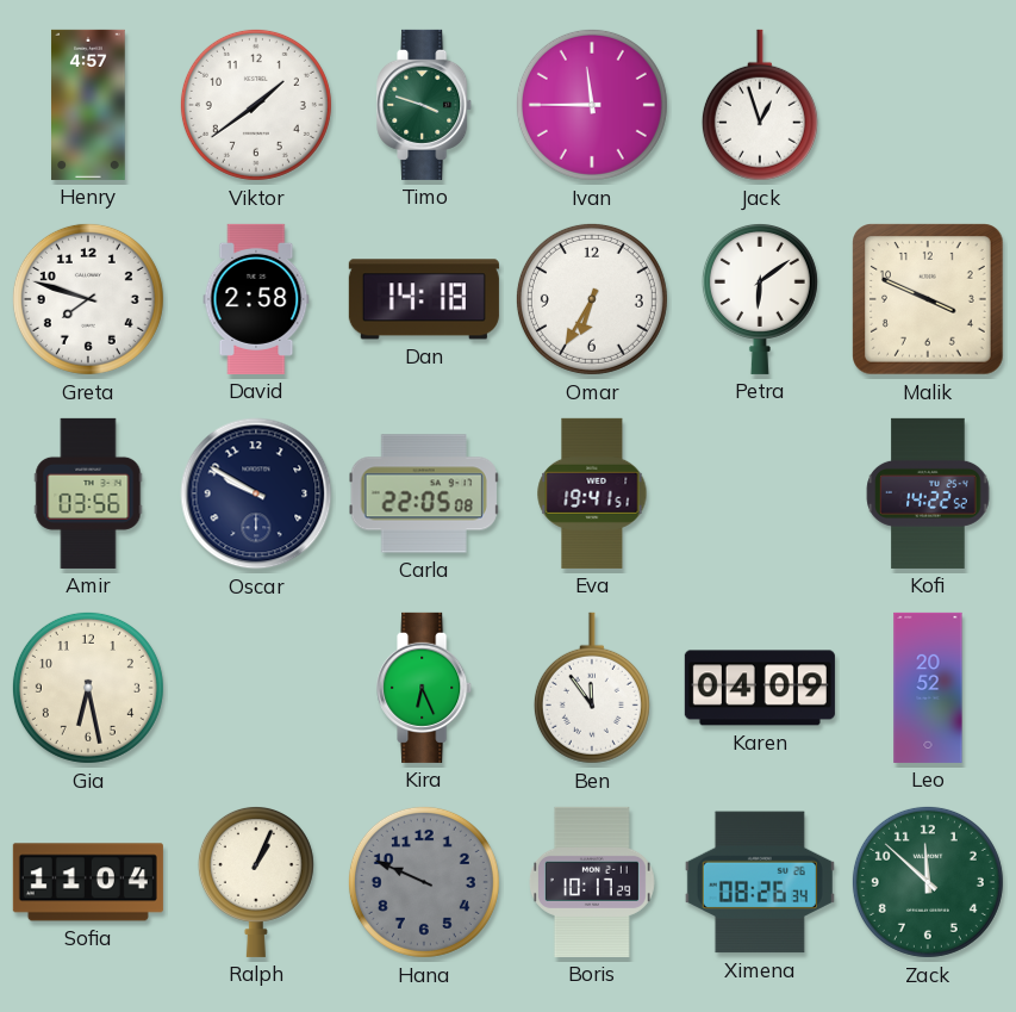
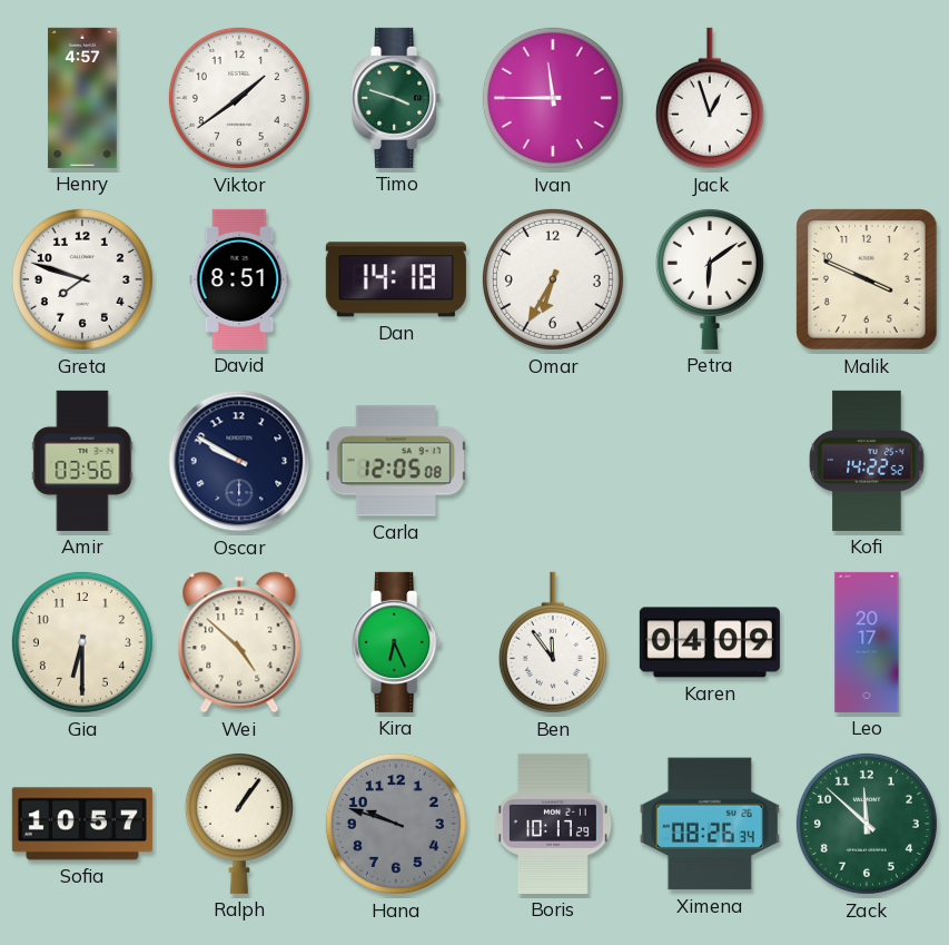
David: 2:58 -> 8:51
Carla: 22:05 -> 12:05
Eva: 19:41 -> none
Gia: 6:28 -> 6:30
Wei: none -> 4:52
Leo: 20:52 -> 20:17
Sofia: 11:04 -> 10:57
Ralph: 1:04 -> 1:06
Hana: 9:49 -> 9:48
